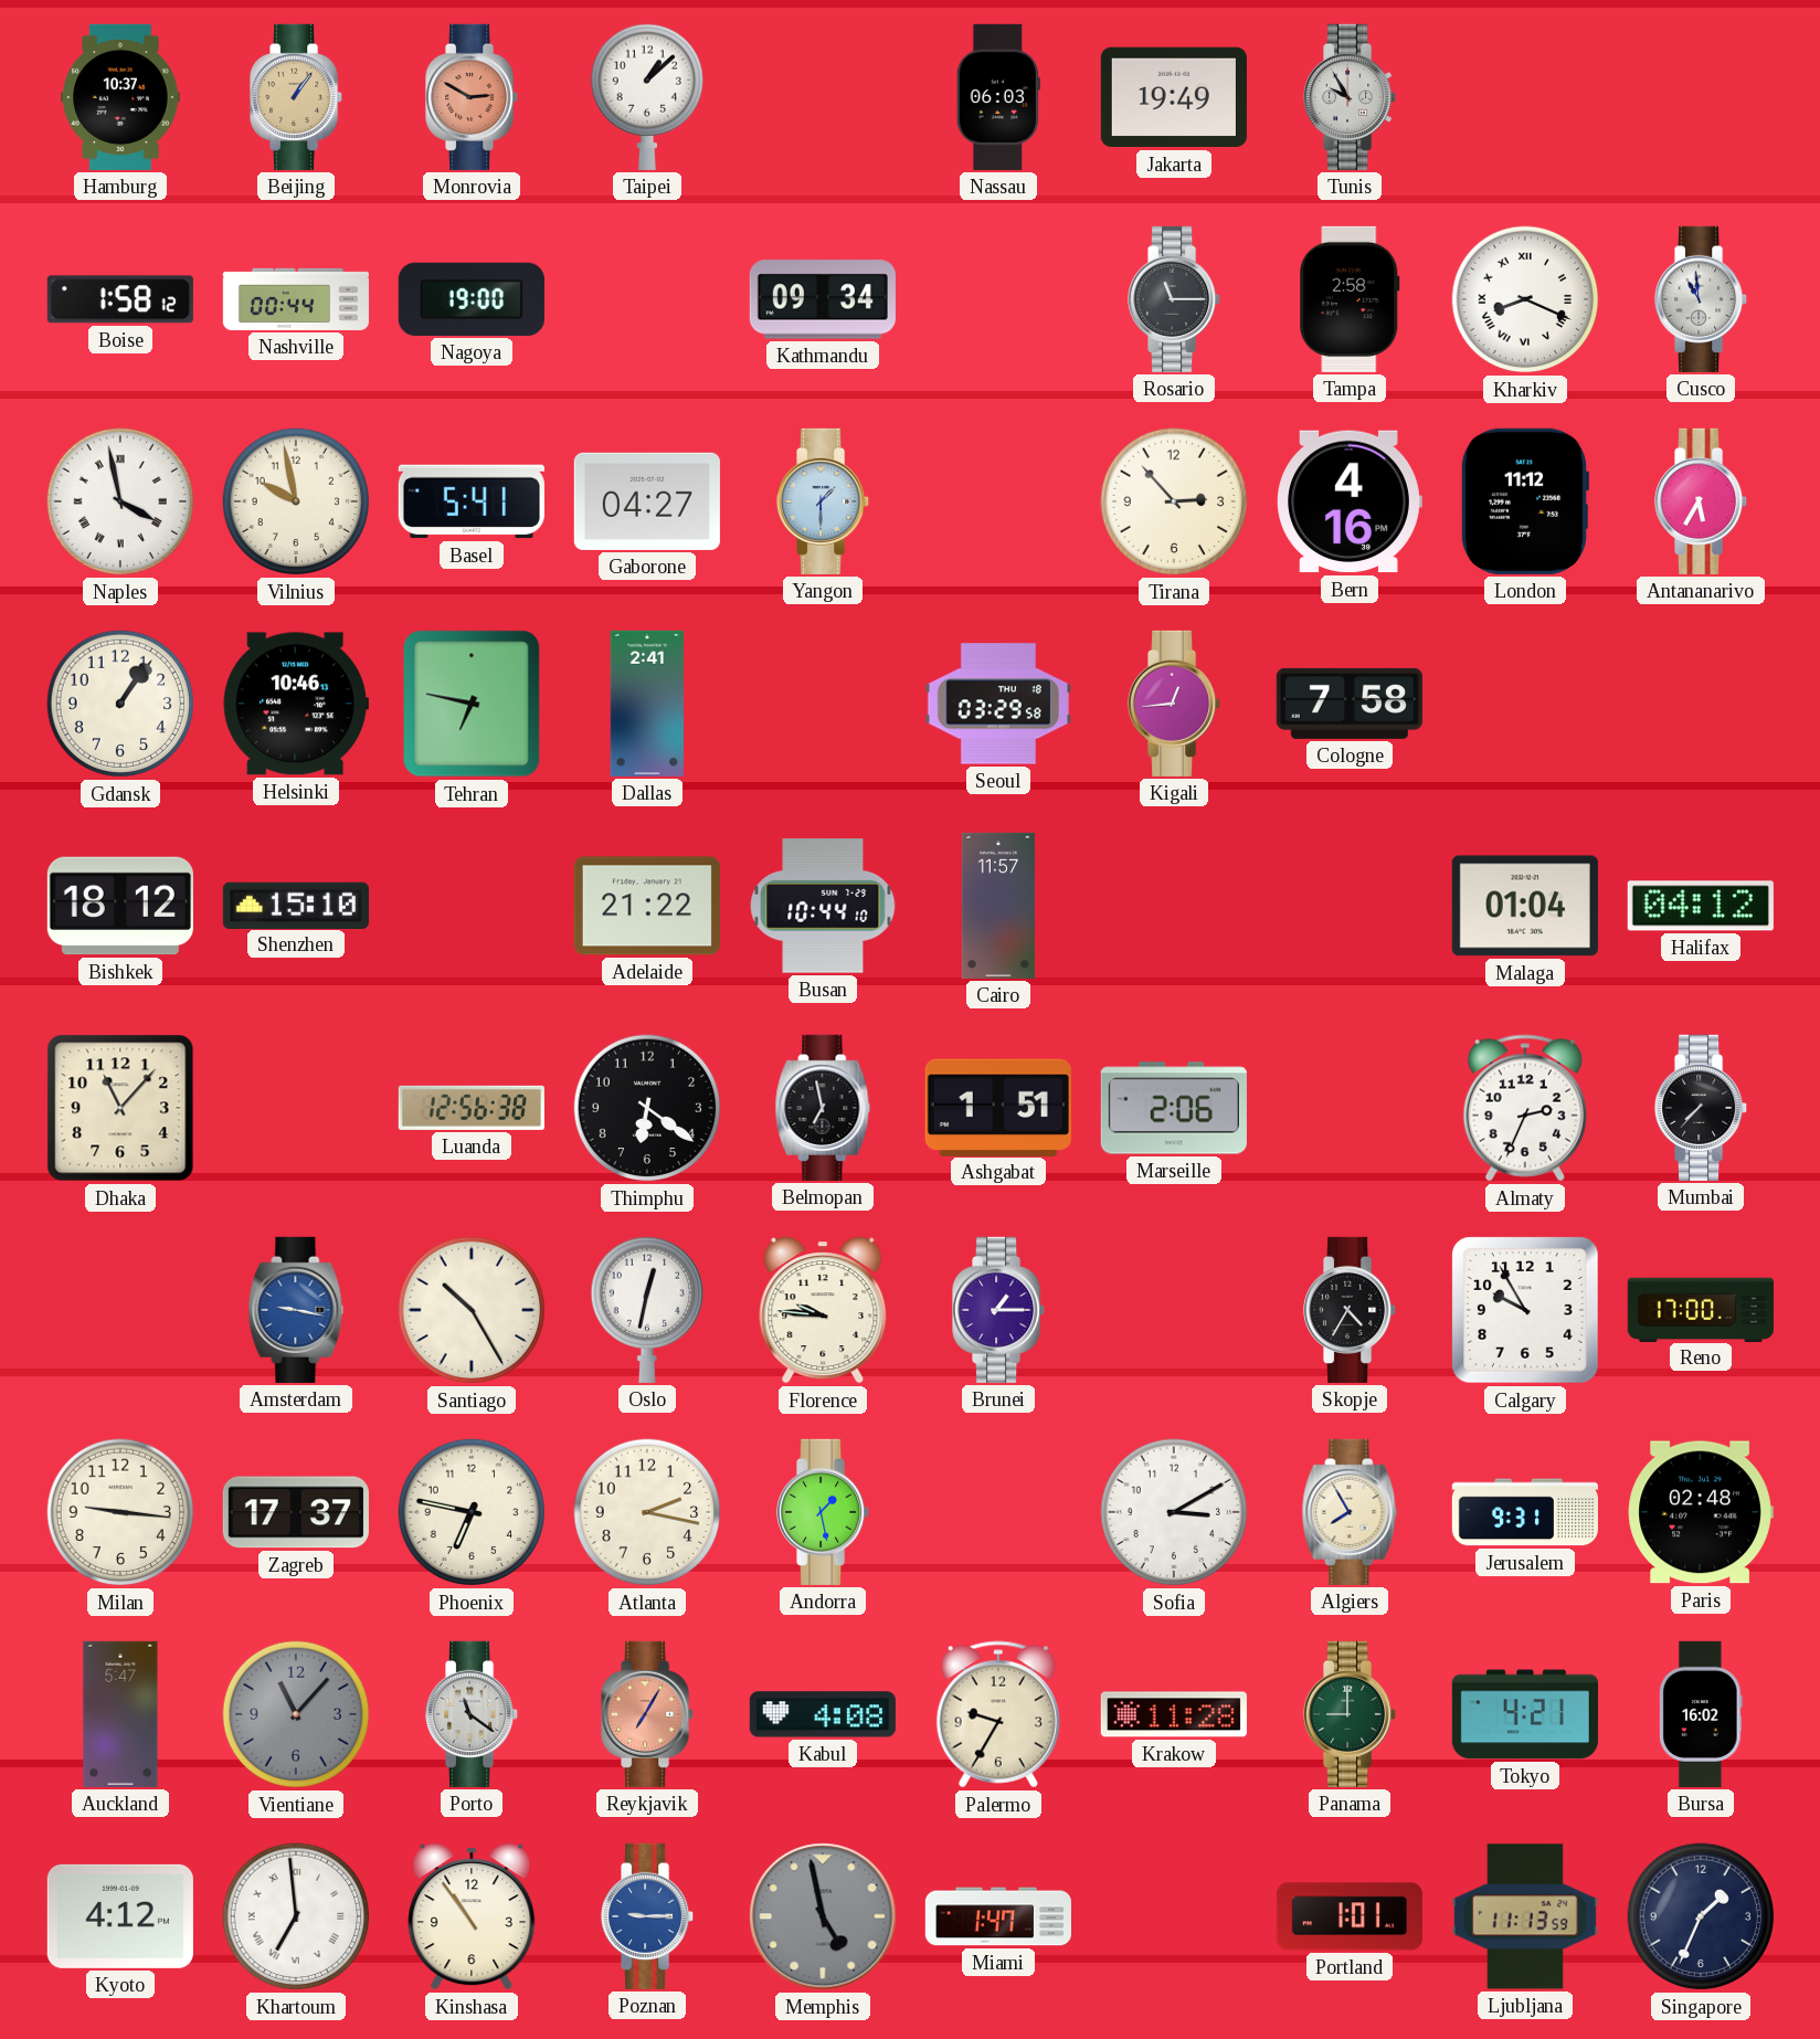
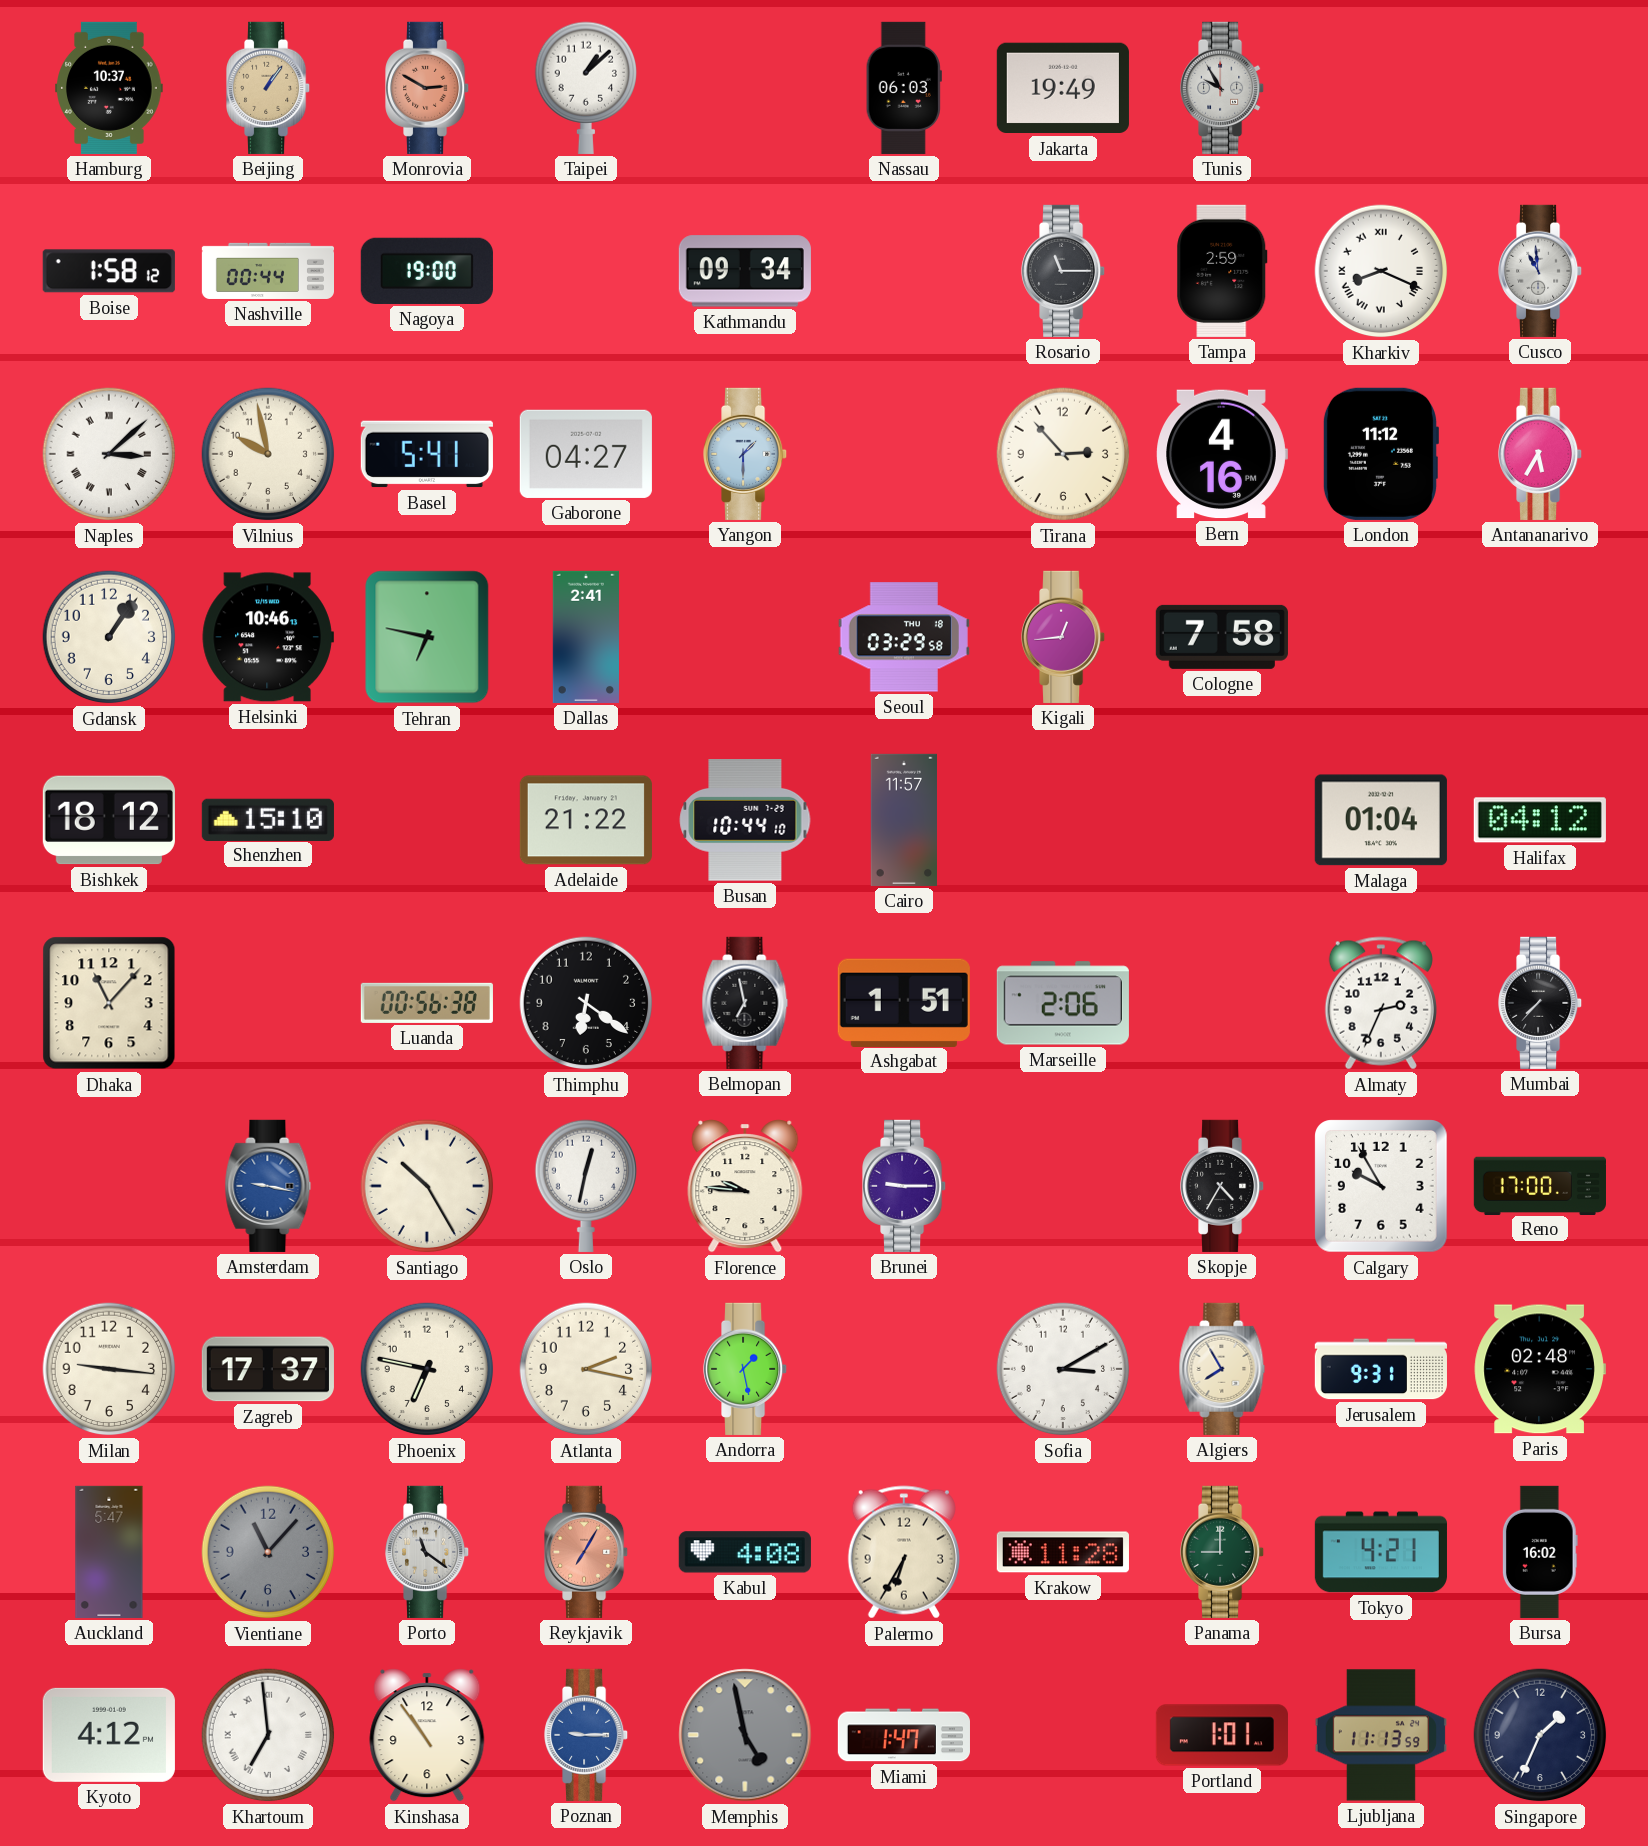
Tampa: 2:58 -> 2:59
Naples: 3:58 -> 3:08
Luanda: 12:56 -> 00:56
Brunei: 1:15 -> 9:15
Palermo: 9:35 -> 6:35
